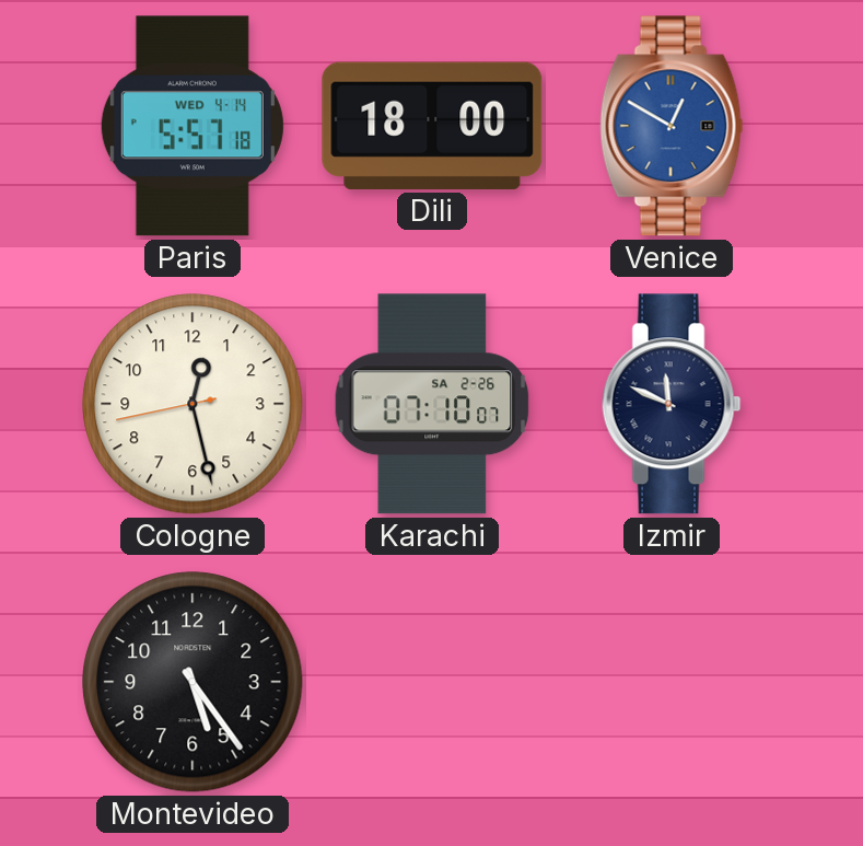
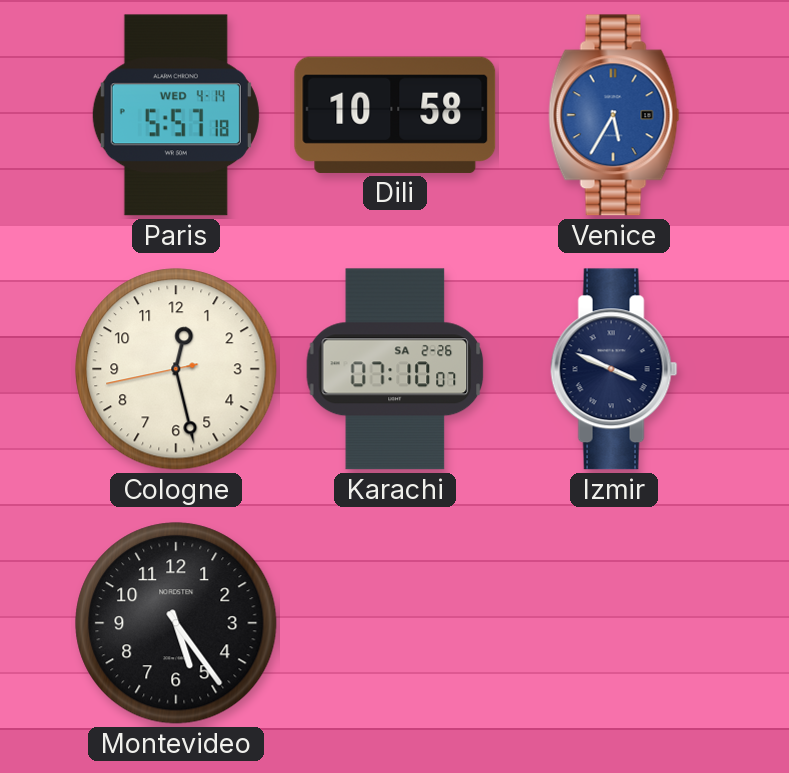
Dili: 18:00 -> 10:58
Venice: 12:50 -> 5:35
Izmir: 11:49 -> 3:49
